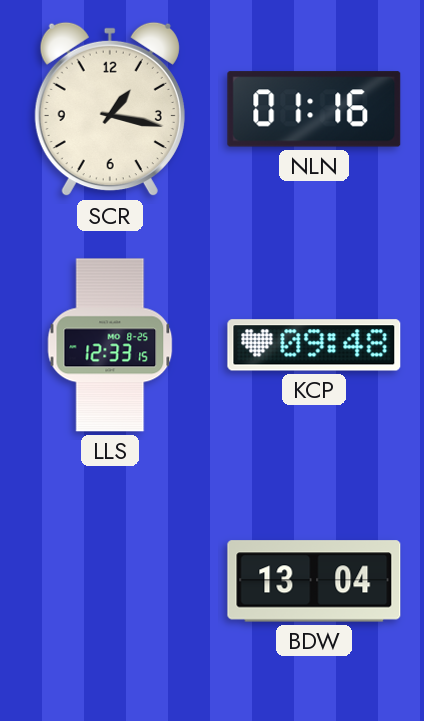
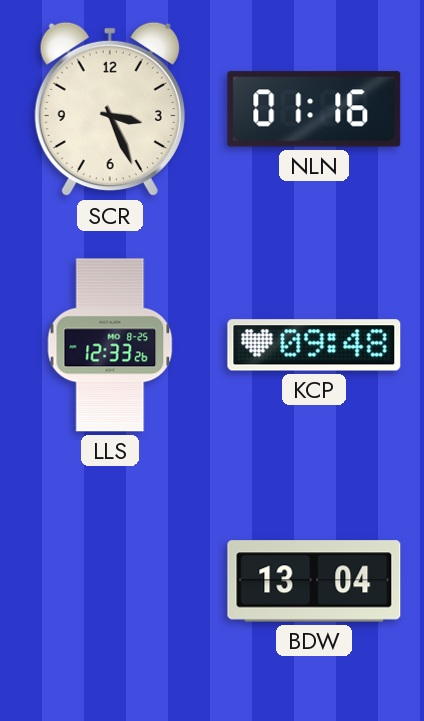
SCR: 1:17 -> 3:26
LLS: 12:33:15 -> 12:33:26
